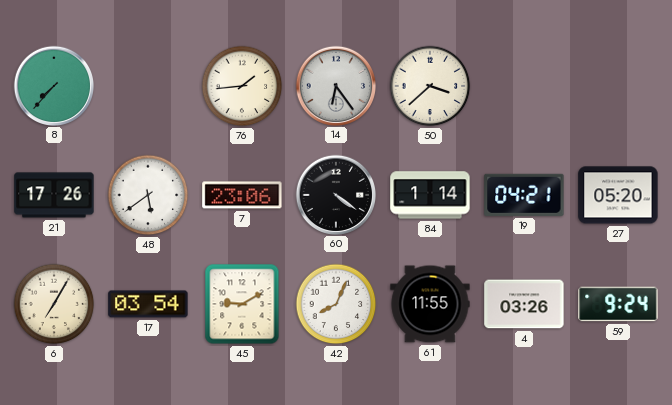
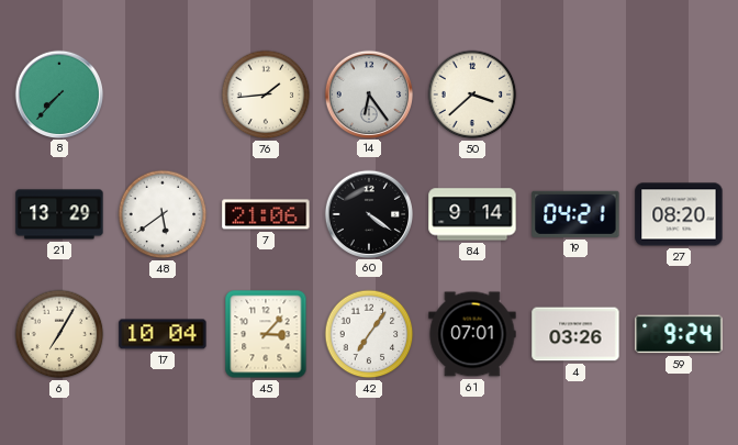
21: 17:26 -> 13:29
7: 23:06 -> 21:06
84: 1:14 -> 9:14
27: 05:20 -> 08:20
17: 03:54 -> 10:04
45: 9:10 -> 3:07
42: 8:04 -> 7:06
61: 11:55 -> 07:01
